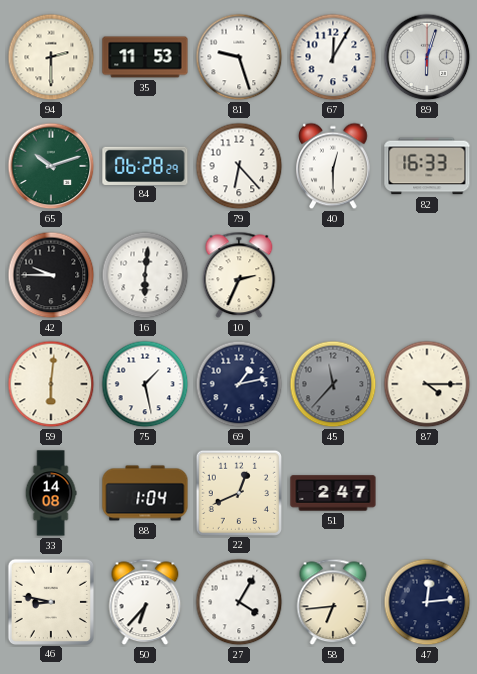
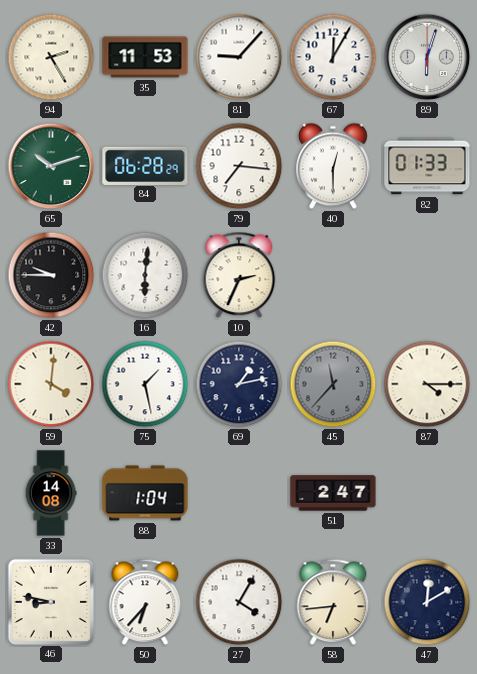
94: 2:30 -> 2:25
81: 9:27 -> 9:07
79: 6:23 -> 7:16
82: 16:33 -> 01:33
59: 6:01 -> 4:01
22: 12:41 -> none
47: 12:14 -> 12:10
